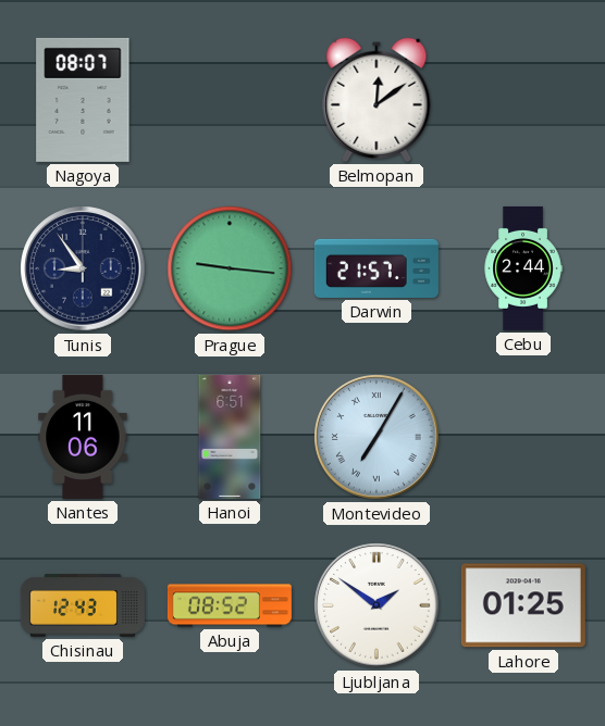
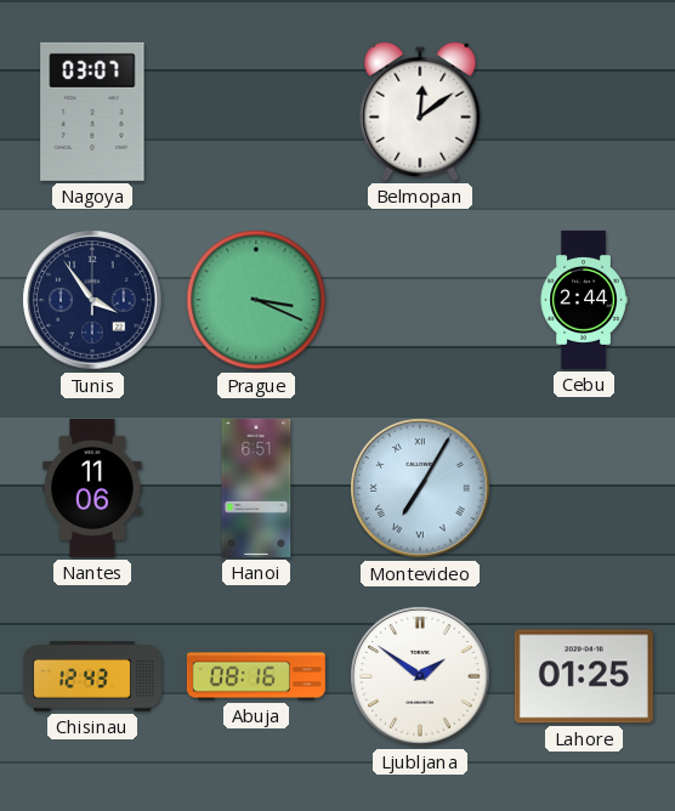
Nagoya: 08:07 -> 03:07
Tunis: 8:54 -> 3:54
Prague: 9:16 -> 3:19
Darwin: 21:57 -> none
Abuja: 08:52 -> 08:16
